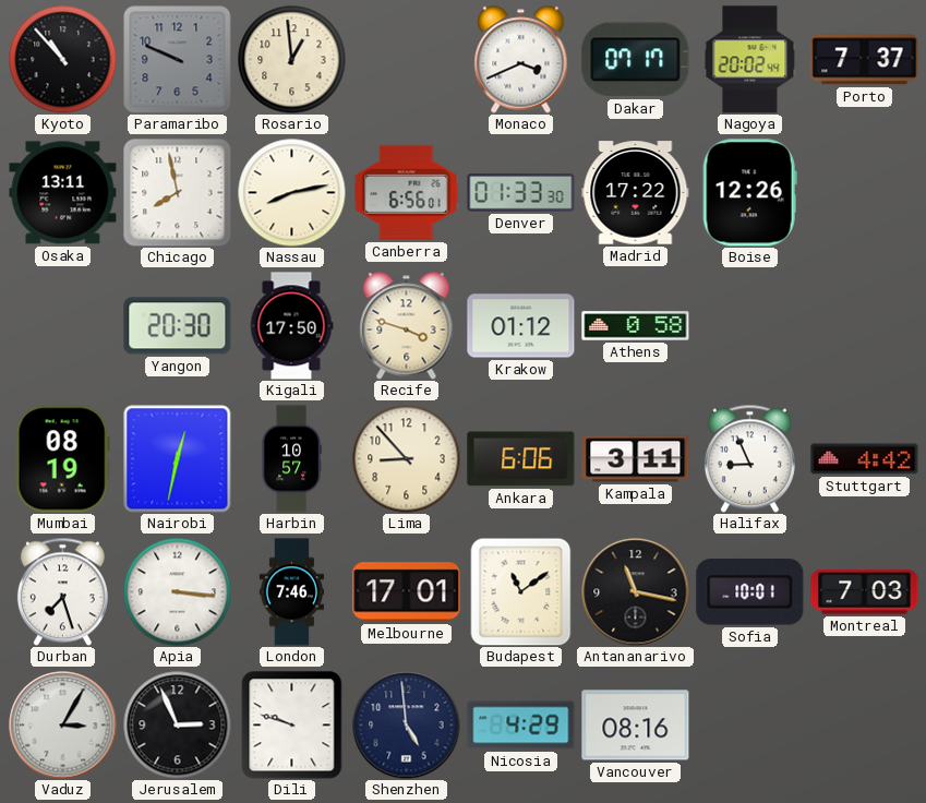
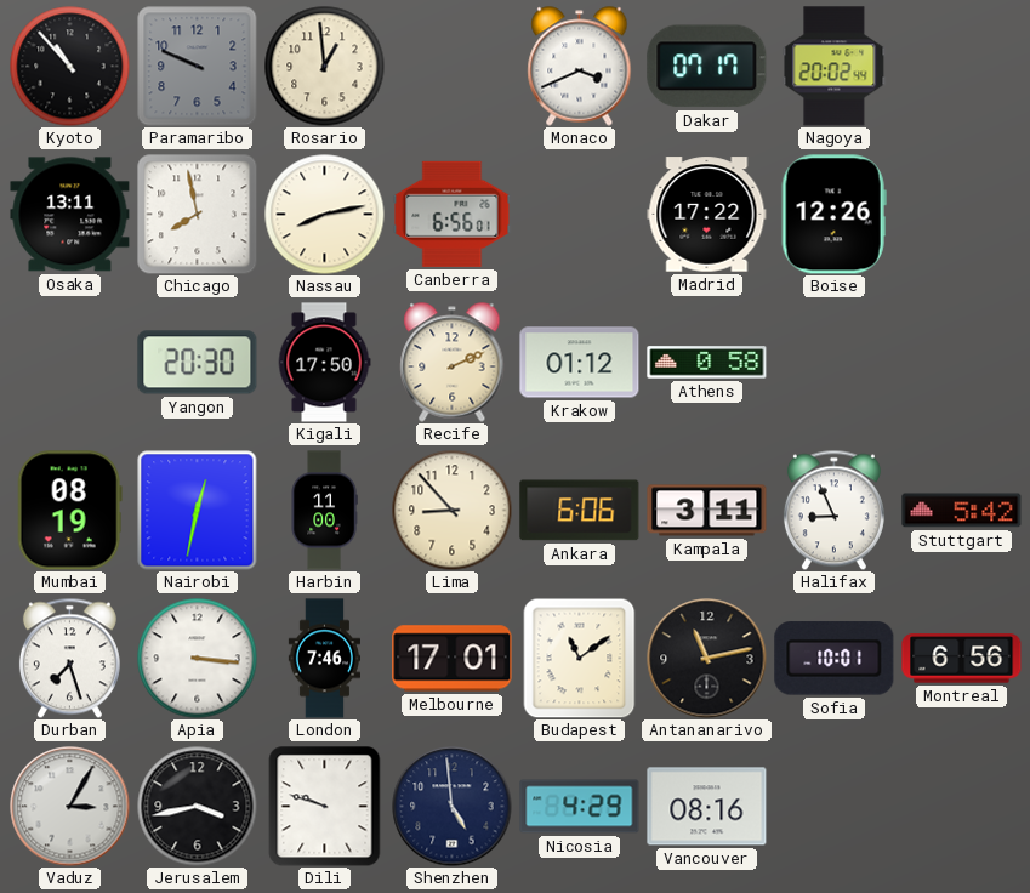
Porto: 7:37 -> none
Denver: 01:33 -> none
Recife: 3:48 -> 2:11
Harbin: 10:57 -> 11:00
Stuttgart: 4:42 -> 5:42
Antananarivo: 11:17 -> 11:13
Montreal: 7:03 -> 6:56
Jerusalem: 2:56 -> 3:43
